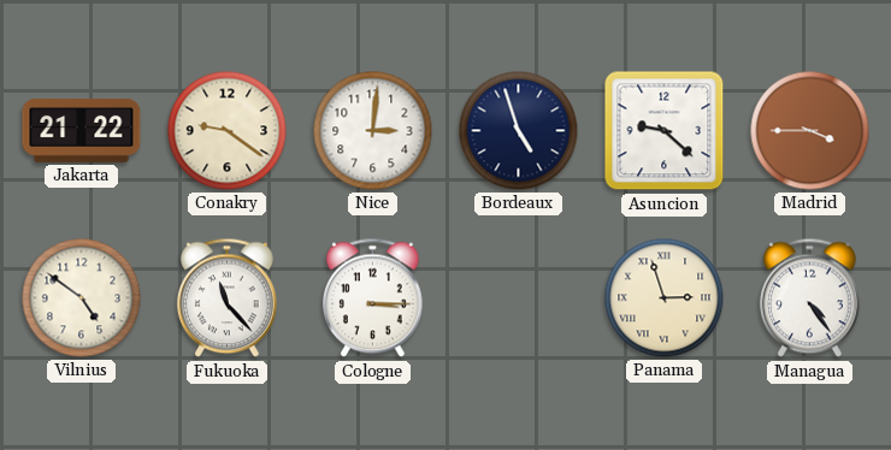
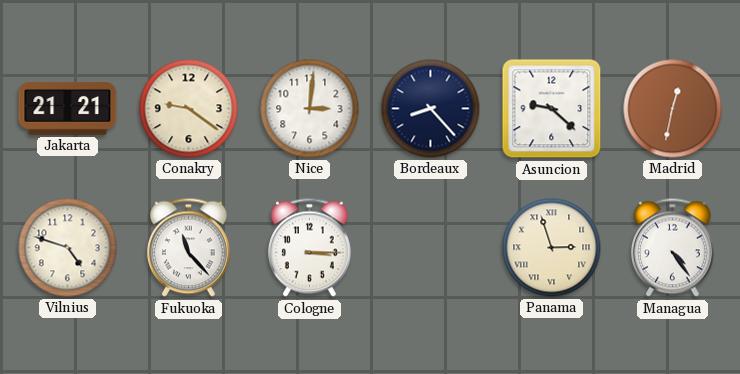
Jakarta: 21:22 -> 21:21
Bordeaux: 4:57 -> 8:23
Madrid: 3:45 -> 12:32
Vilnius: 4:51 -> 4:48
